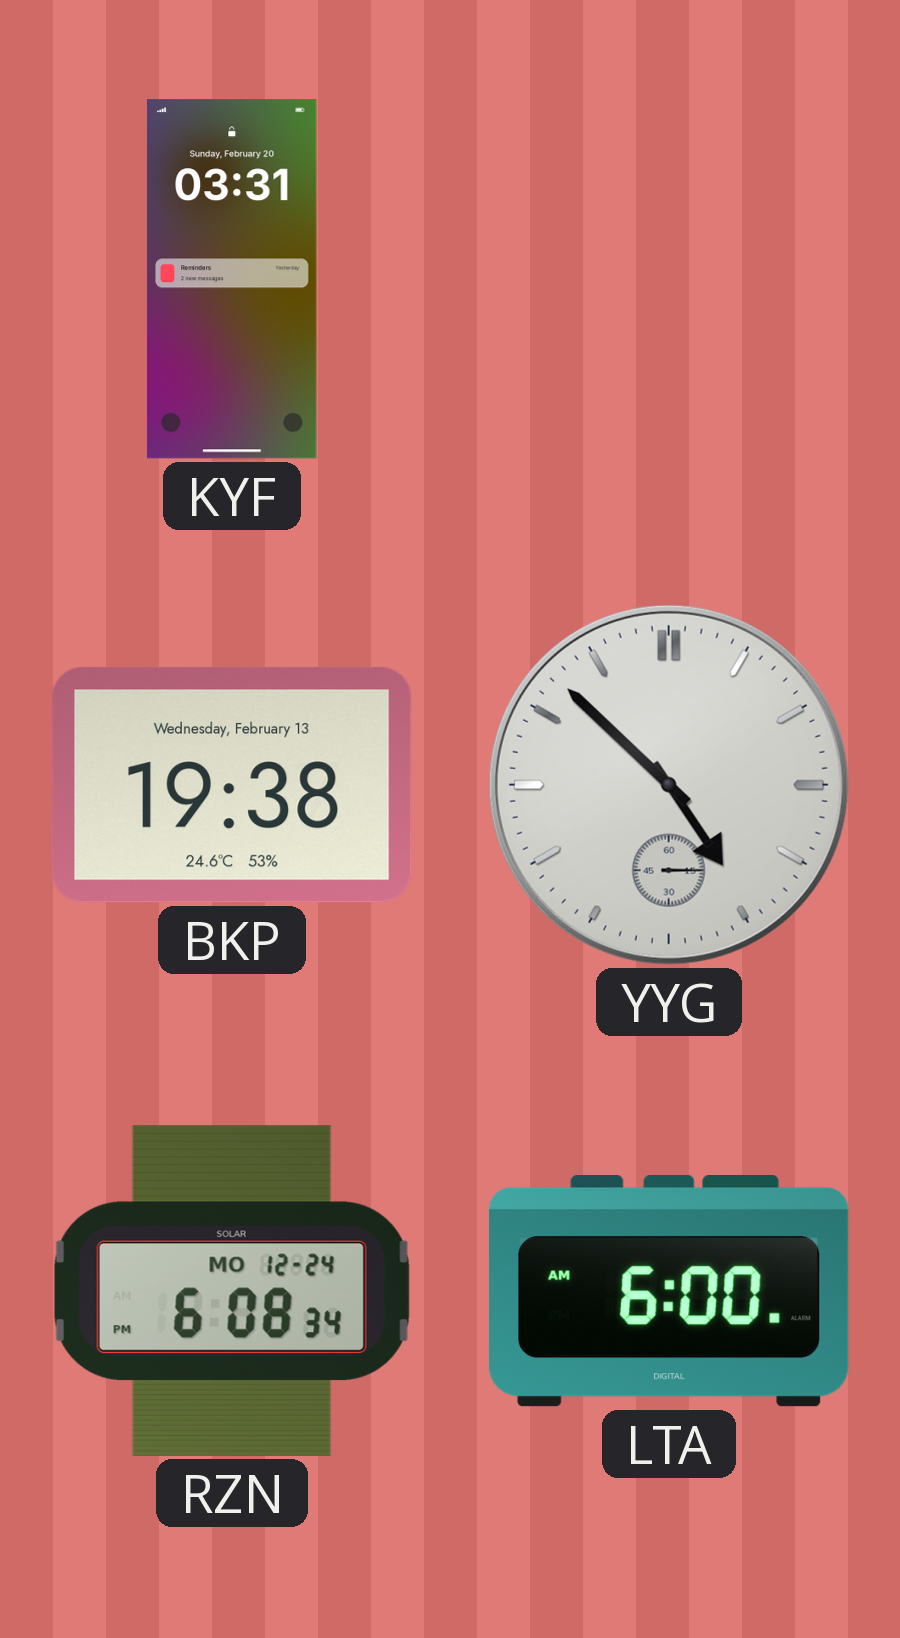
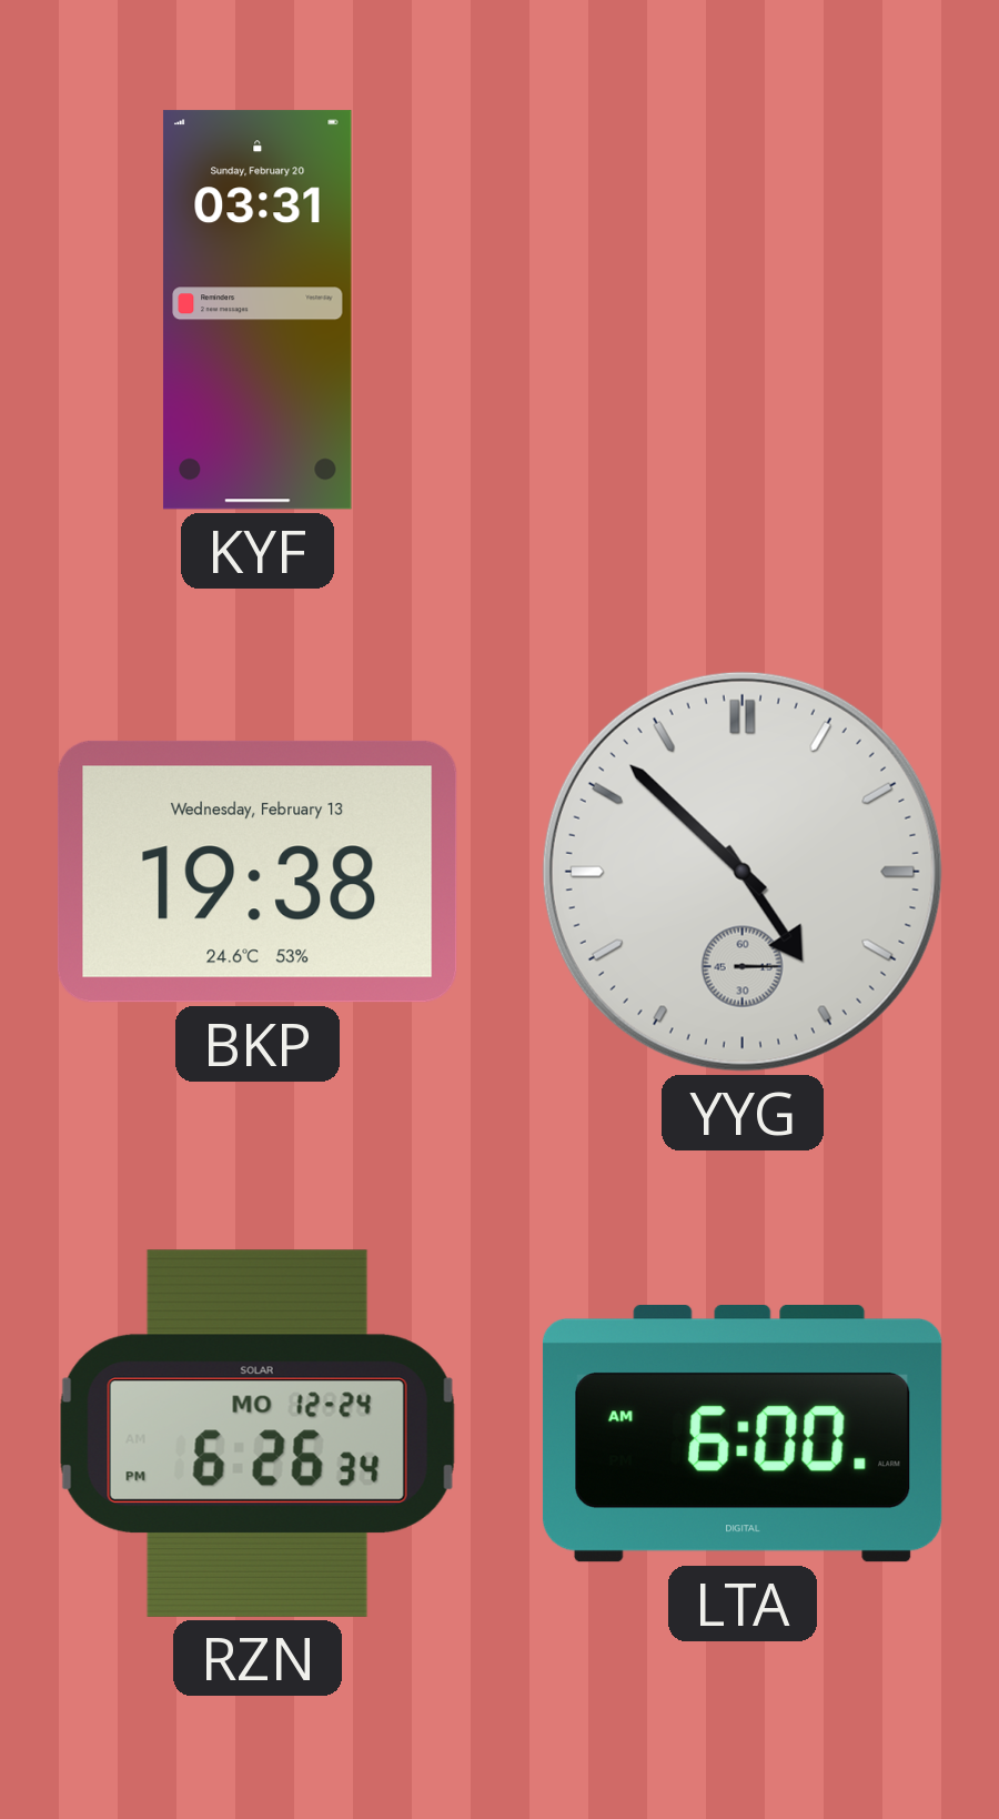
RZN: 6:08 -> 6:26
